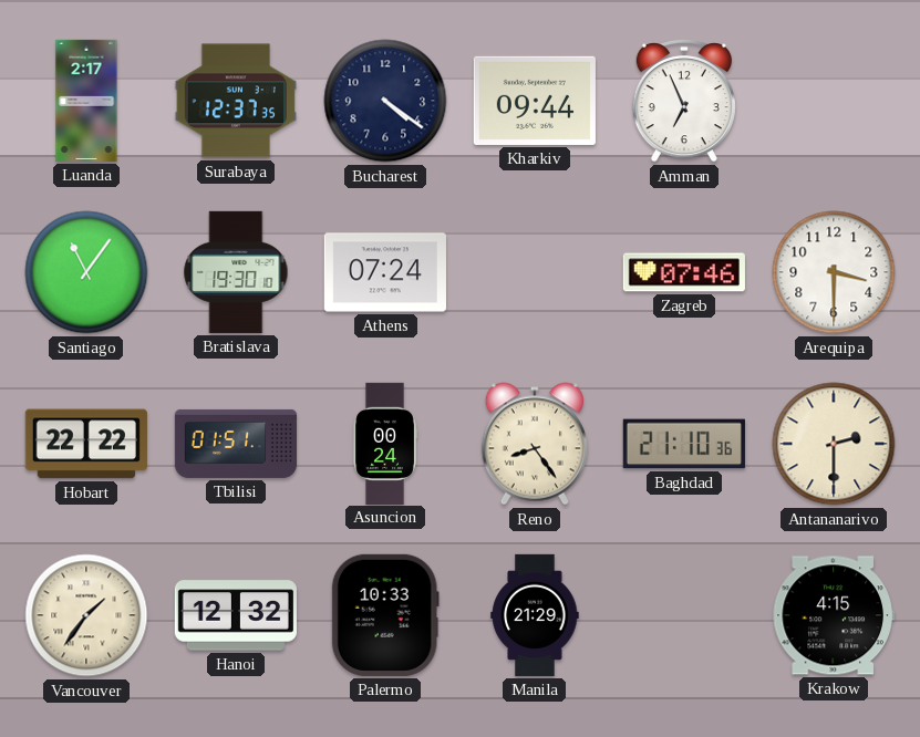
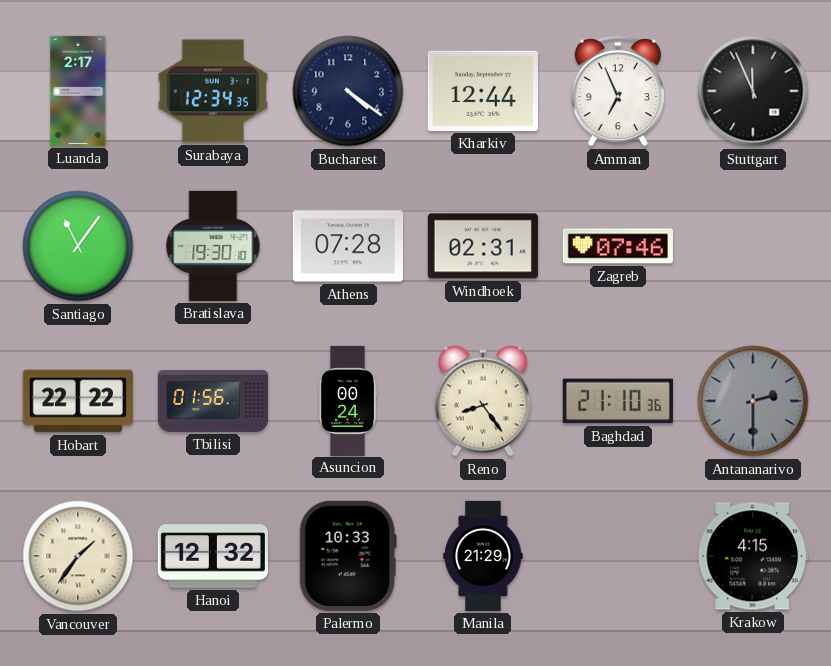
Surabaya: 12:37 -> 12:34
Kharkiv: 09:44 -> 12:44
Stuttgart: none -> 11:56
Athens: 07:24 -> 07:28
Windhoek: none -> 02:31
Arequipa: 3:30 -> none
Tbilisi: 01:51 -> 01:56
Antananarivo dial: cream -> grey
